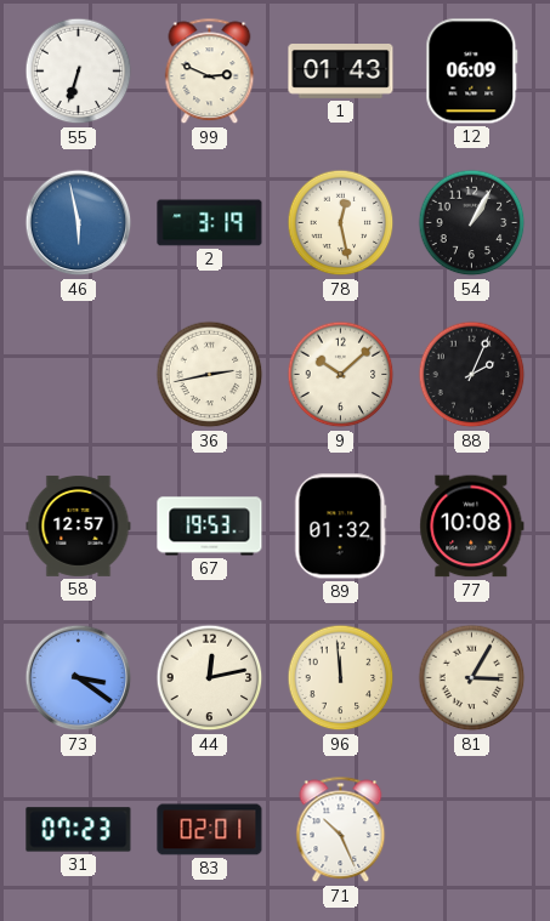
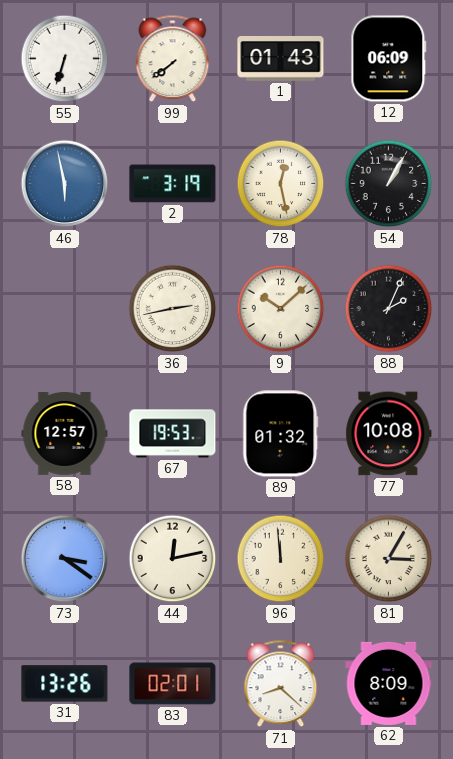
99: 2:49 -> 7:39
31: 07:23 -> 13:26
71: 10:26 -> 8:22
62: none -> 8:09
